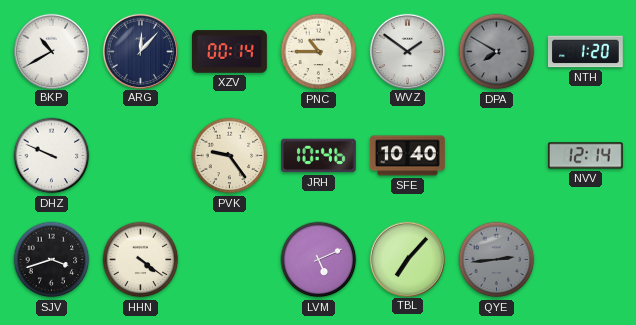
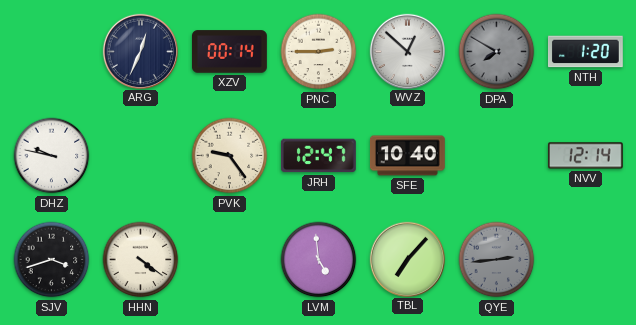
BKP: 10:40 -> none
ARG: 12:07 -> 12:34
PNC: 10:45 -> 2:45
WVZ: 1:51 -> 12:52
DHZ: 9:49 -> 9:47
JRH: 10:46 -> 12:47
LVM: 5:11 -> 4:59
